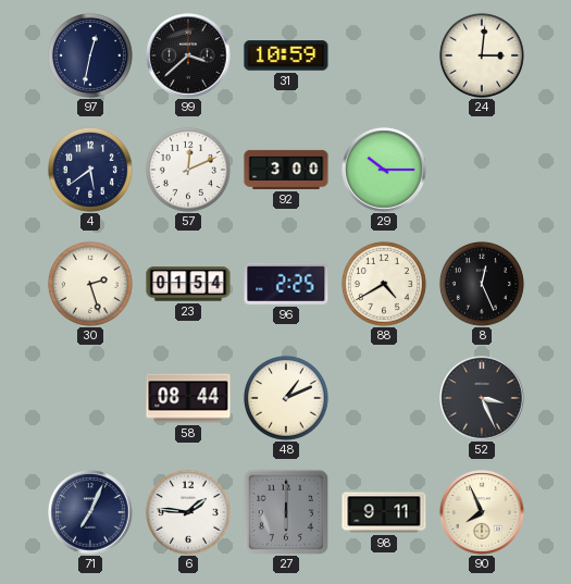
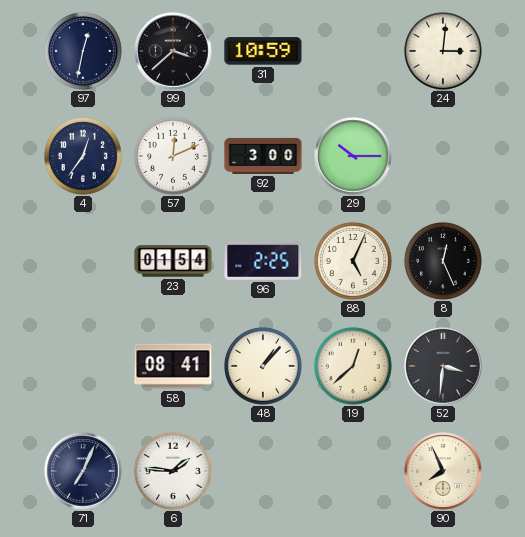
4: 5:39 -> 12:36
30: 2:27 -> none
88: 4:40 -> 5:04
58: 08:44 -> 08:41
48: 1:11 -> 1:07
19: none -> 12:38
52: 3:26 -> 3:31
27: 6:00 -> none
98: 9:11 -> none
